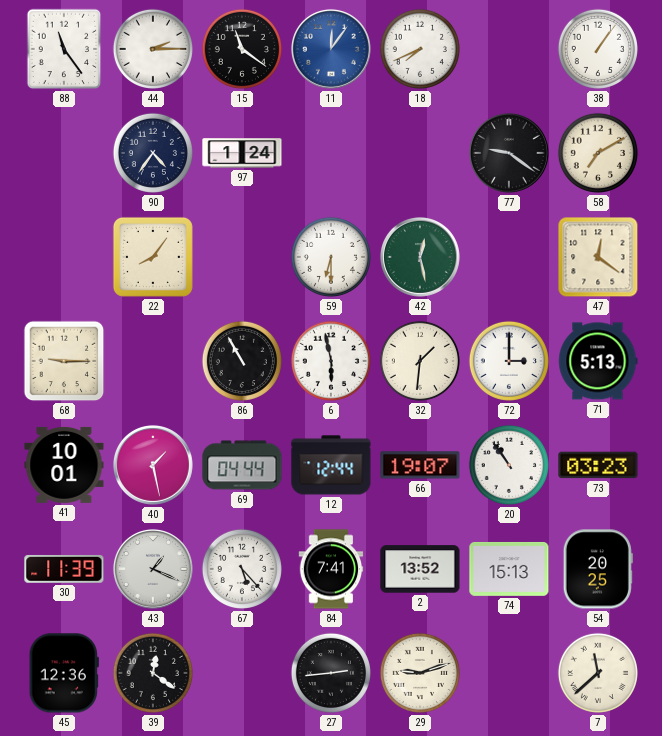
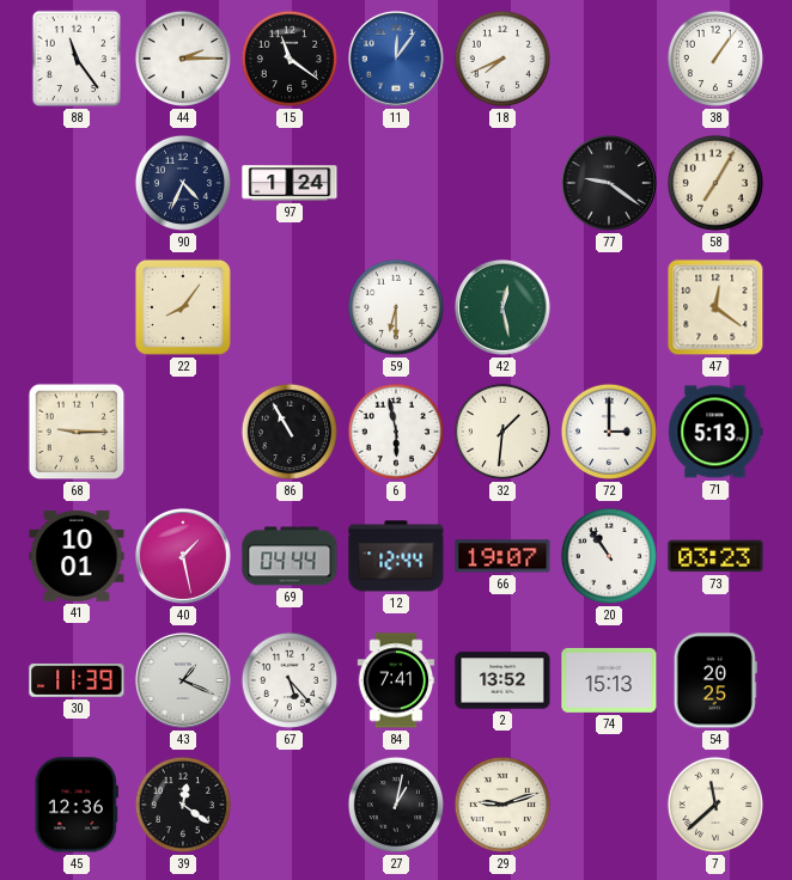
90: 4:36 -> 4:34
58: 7:10 -> 7:05
27: 2:44 -> 1:02
